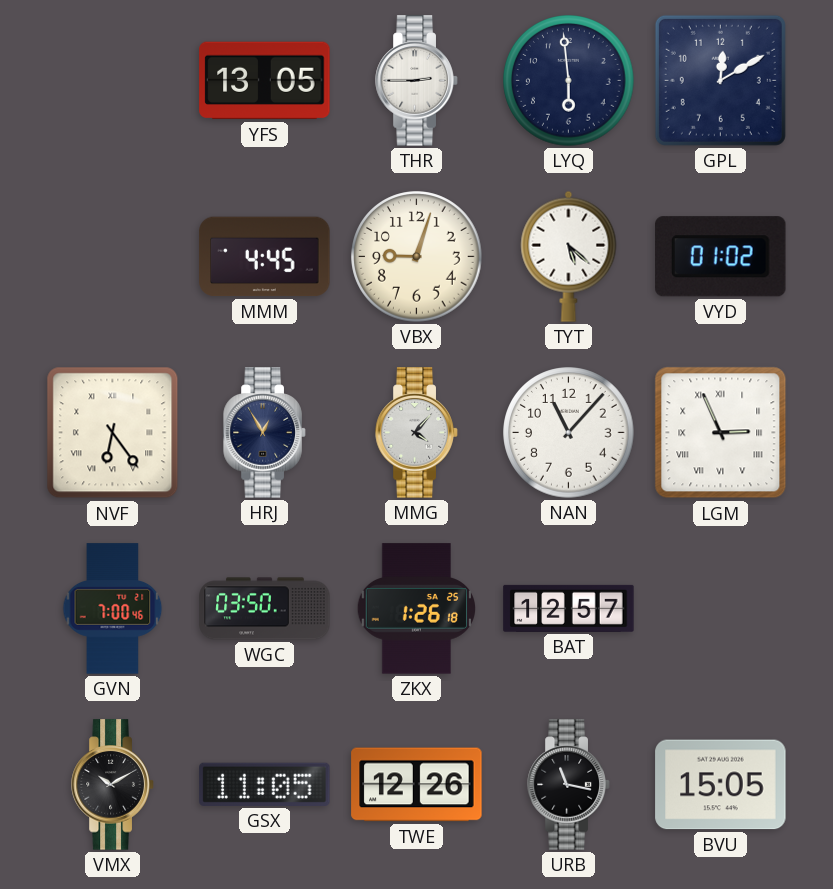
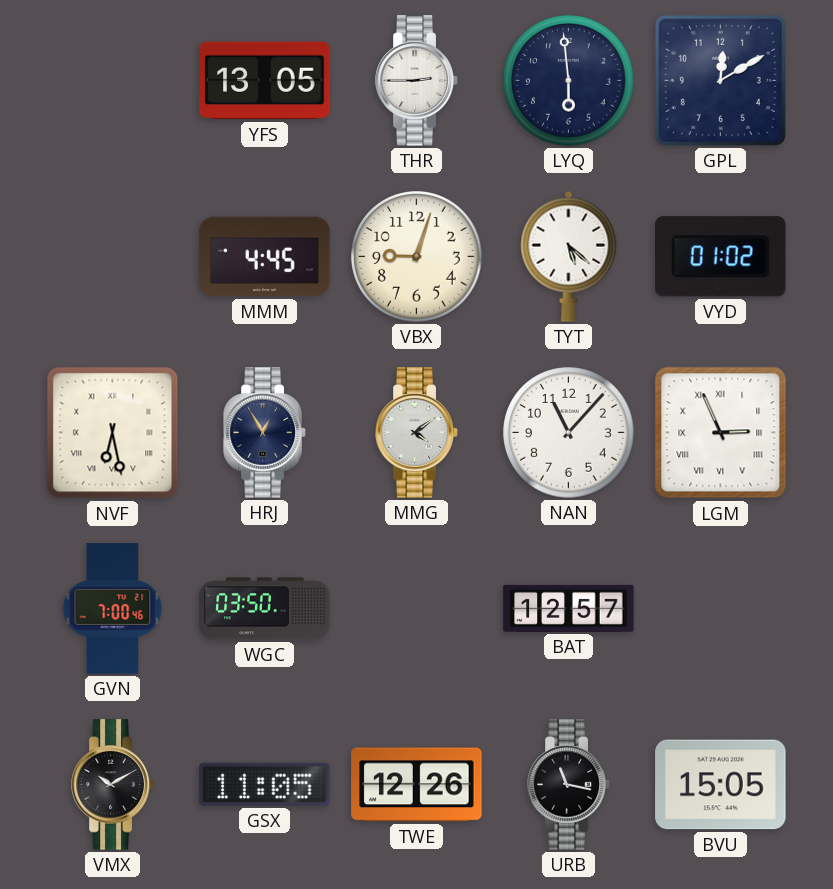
NVF: 6:24 -> 6:28
MMG: 4:07 -> 4:09
ZKX: 1:26 -> none
